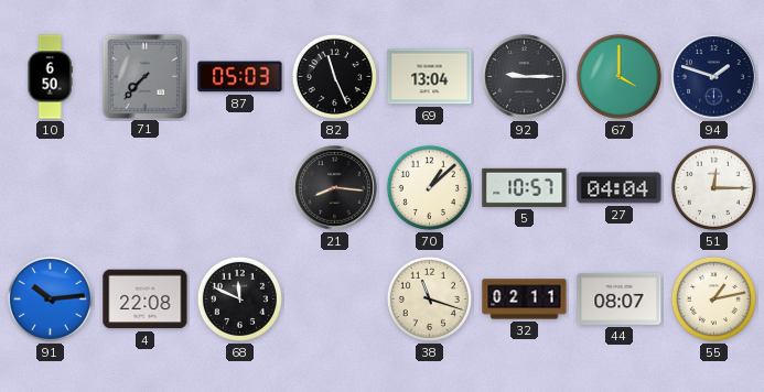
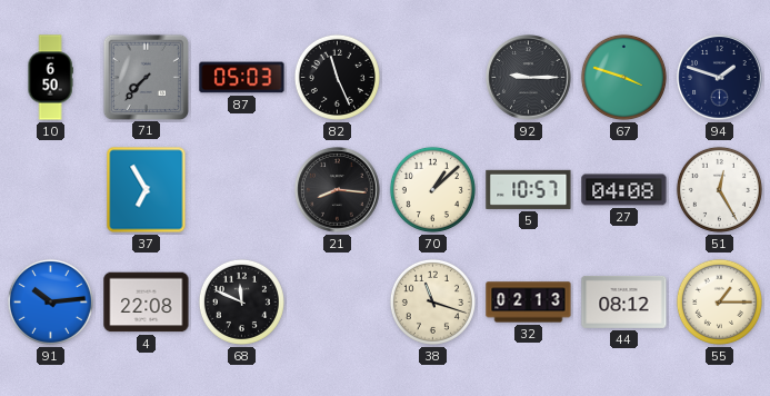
69: 13:04 -> none
67: 4:00 -> 3:48
37: none -> 6:55
27: 04:04 -> 04:08
51: 12:15 -> 12:25
32: 02:11 -> 02:13
44: 08:07 -> 08:12
55: 1:13 -> 1:15
